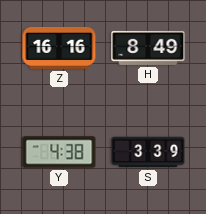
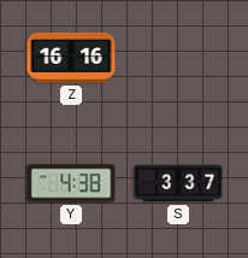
H: 8:49 -> none
S: 3:39 -> 3:37
